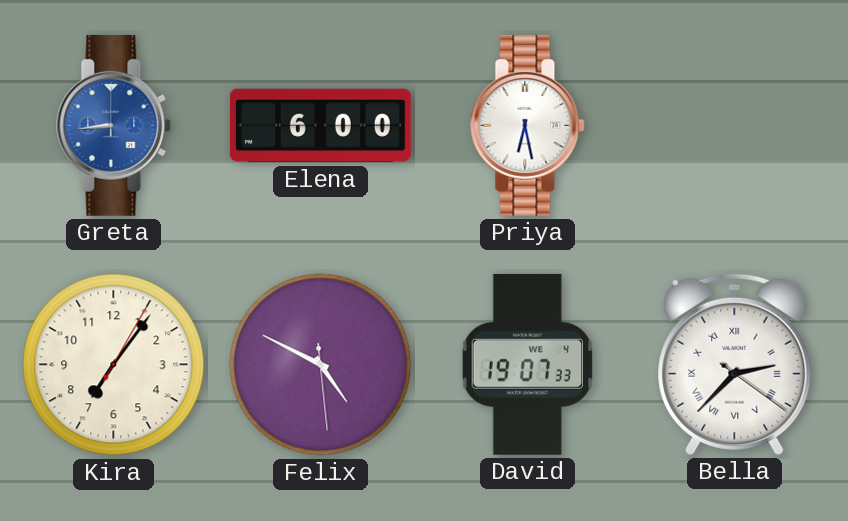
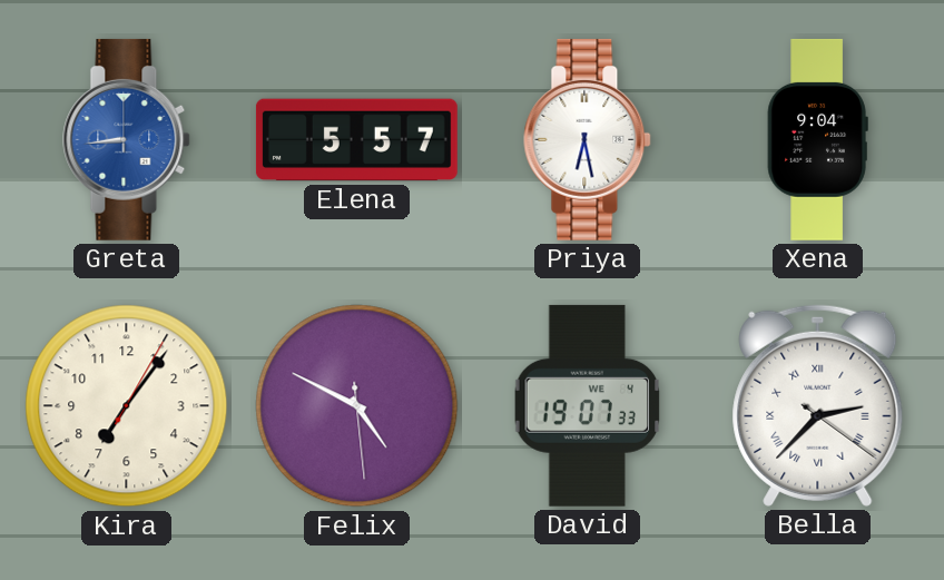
Elena: 6:00 -> 5:57
Xena: none -> 9:04
